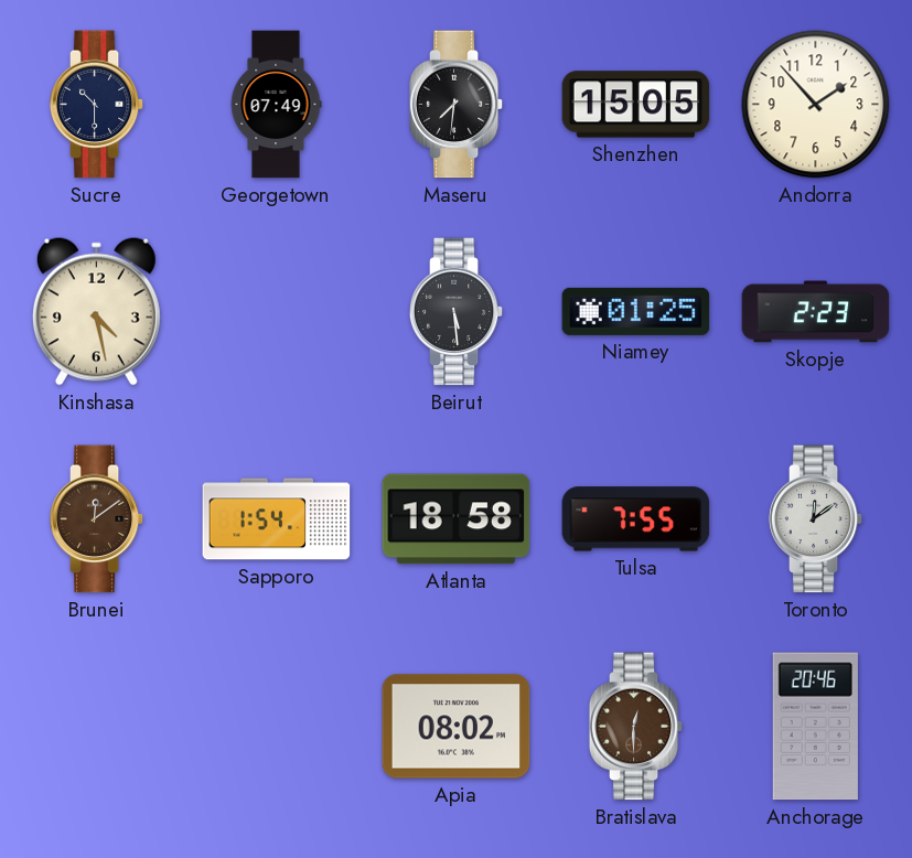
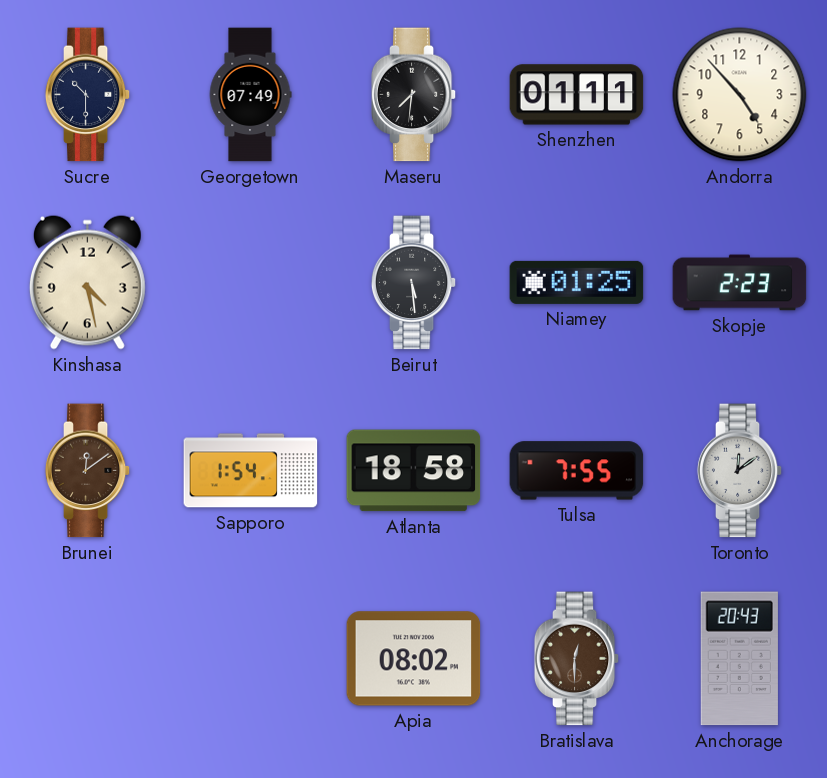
Shenzhen: 15:05 -> 01:11
Andorra: 1:53 -> 4:53
Anchorage: 20:46 -> 20:43
